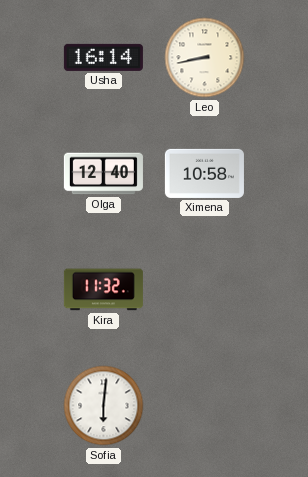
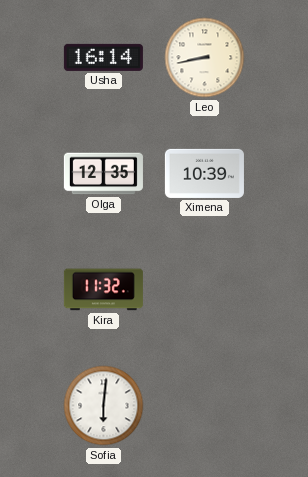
Olga: 12:40 -> 12:35
Ximena: 10:58 -> 10:39
